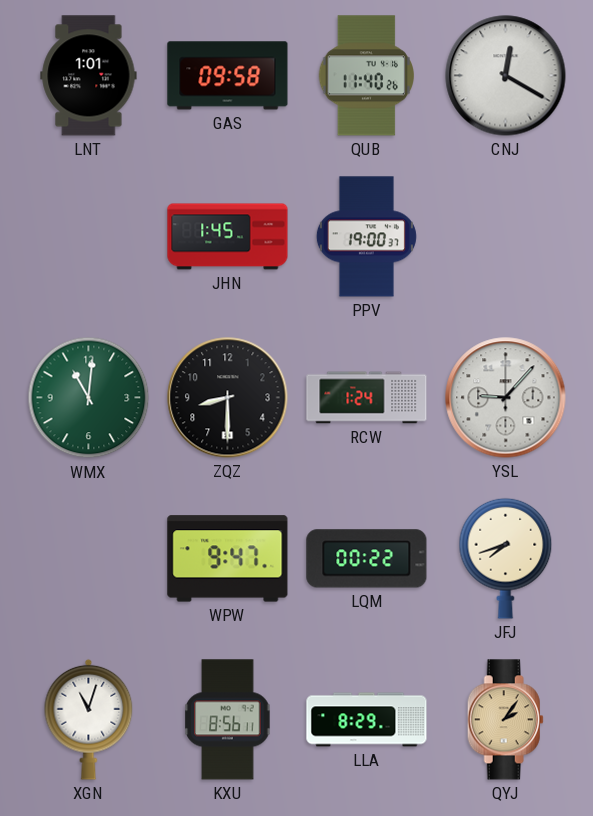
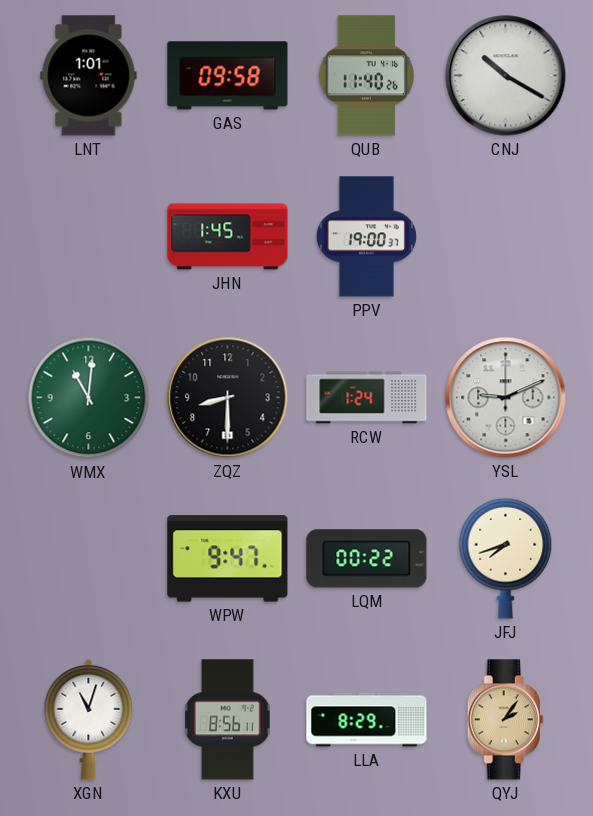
CNJ: 12:20 -> 10:20
YSL: 9:07 -> 9:11
